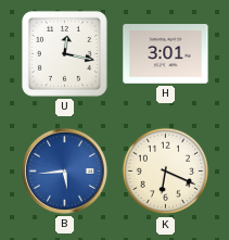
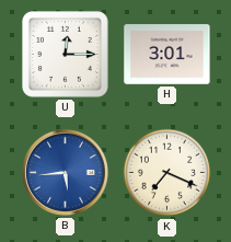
U: 12:17 -> 12:15
K: 6:19 -> 7:19
